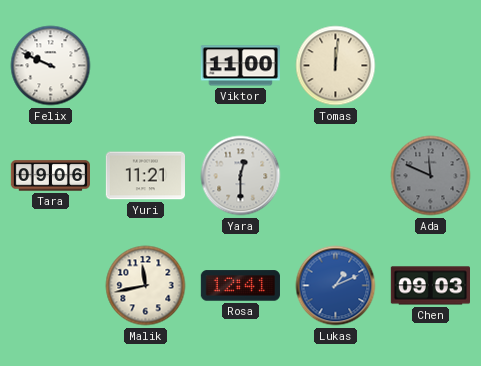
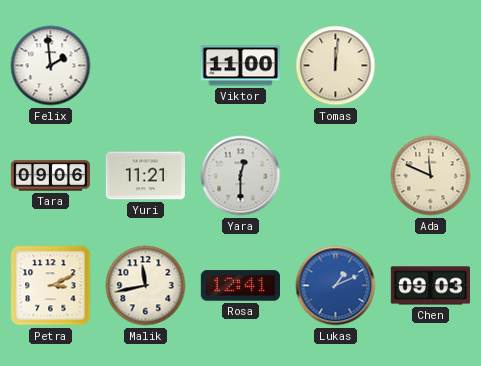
Felix: 9:49 -> 1:59
Ada dial: grey -> cream
Petra: none -> 3:11
